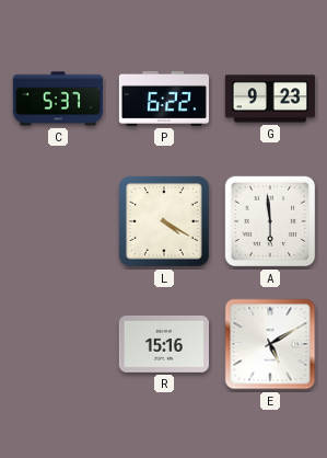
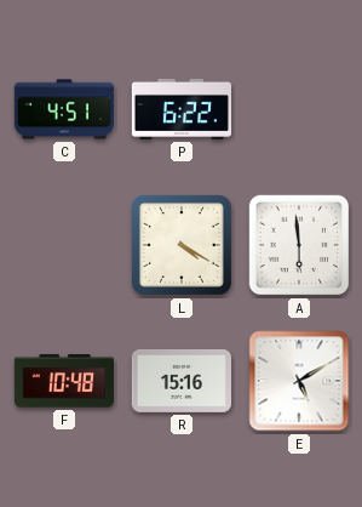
C: 5:37 -> 4:51
G: 9:23 -> none
F: none -> 10:48
